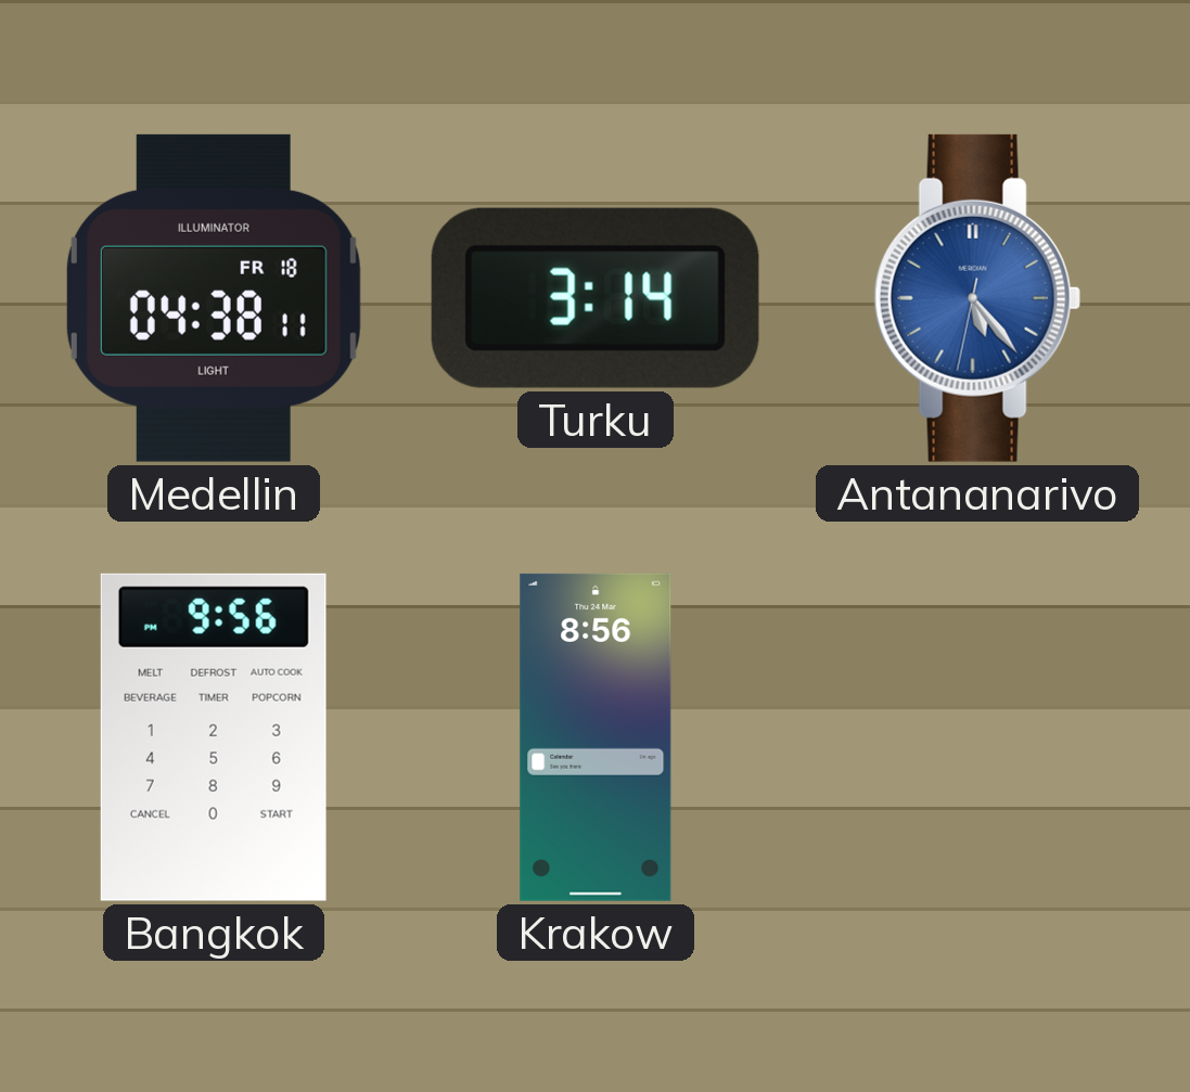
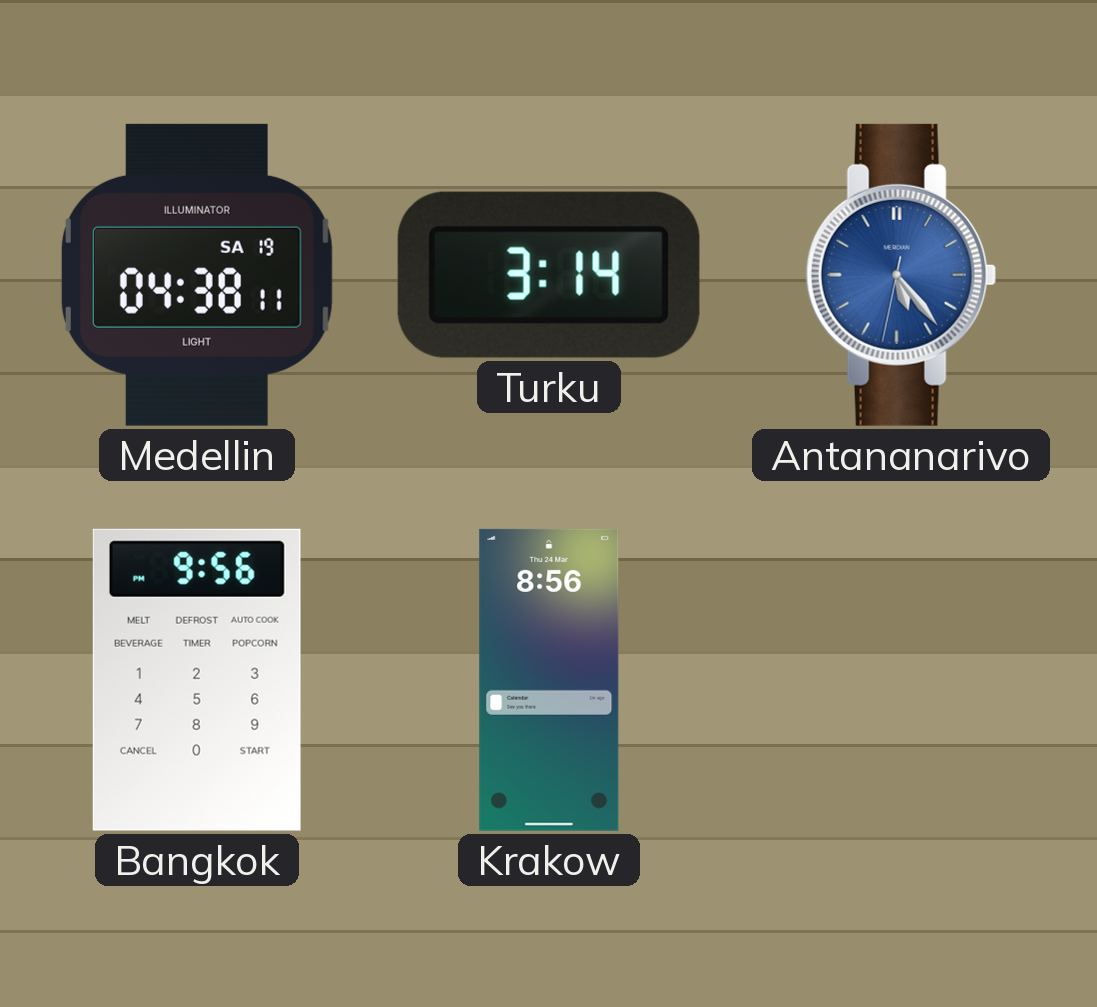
Medellin date: FR 18 -> SA 19
